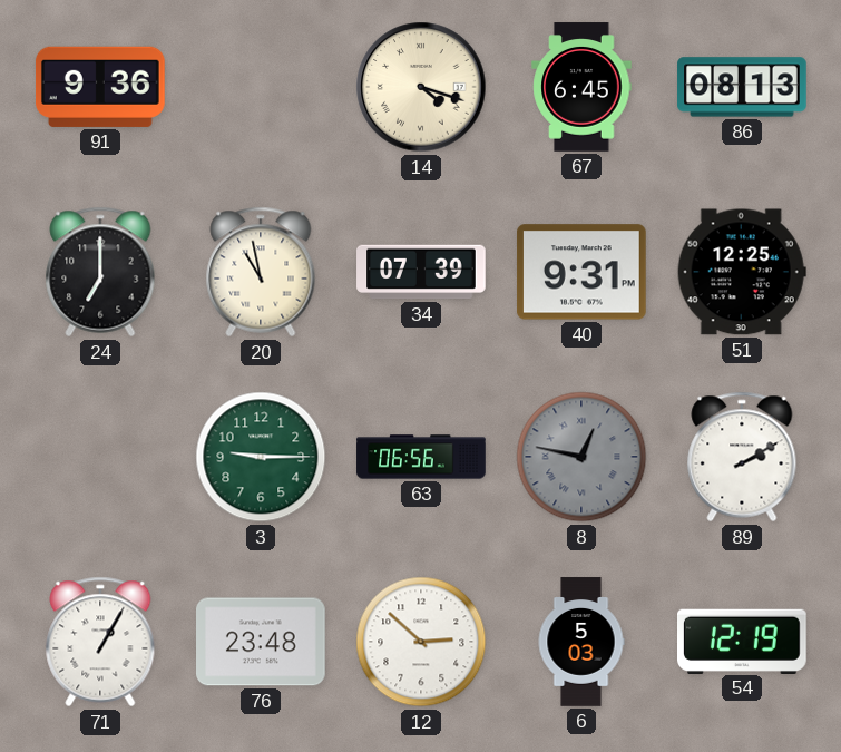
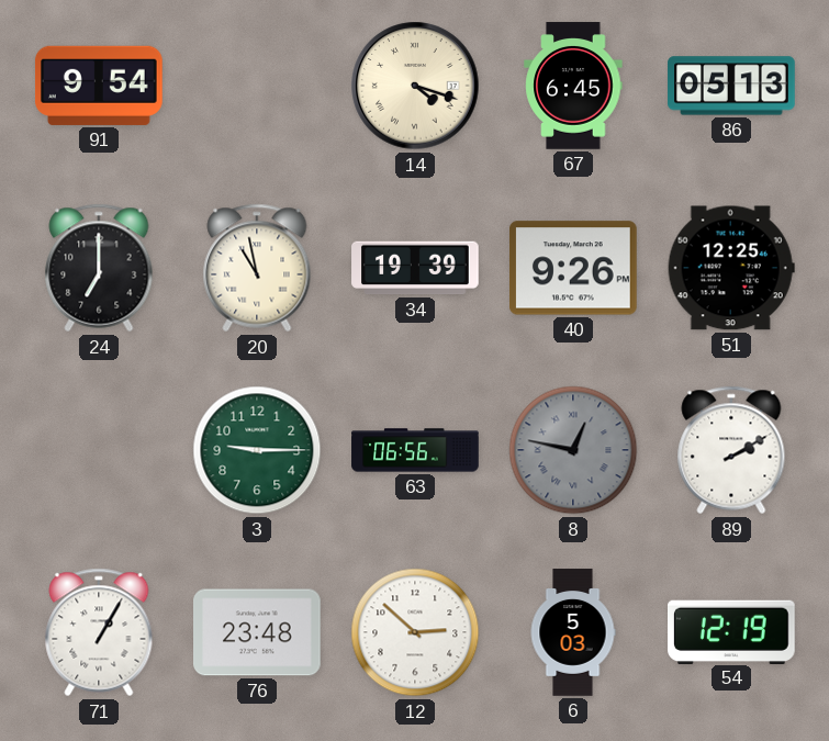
91: 9:36 -> 9:54
86: 08:13 -> 05:13
34: 07:39 -> 19:39
40: 9:31 -> 9:26
